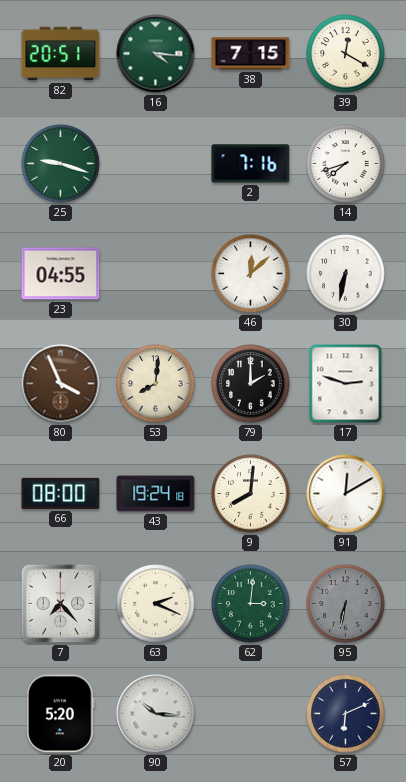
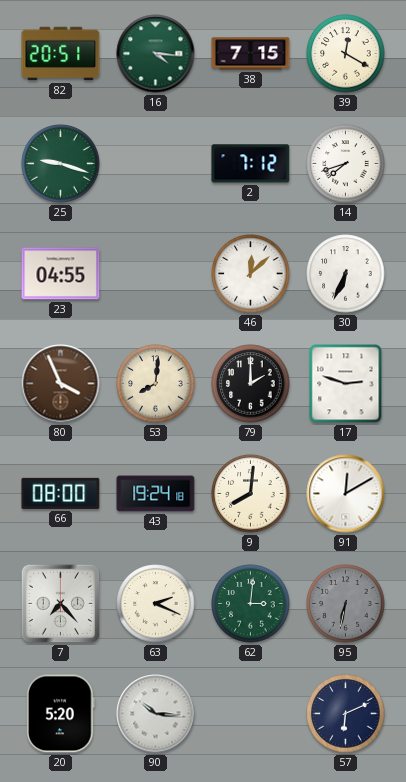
2: 7:16 -> 7:12
30: 6:32 -> 6:34
